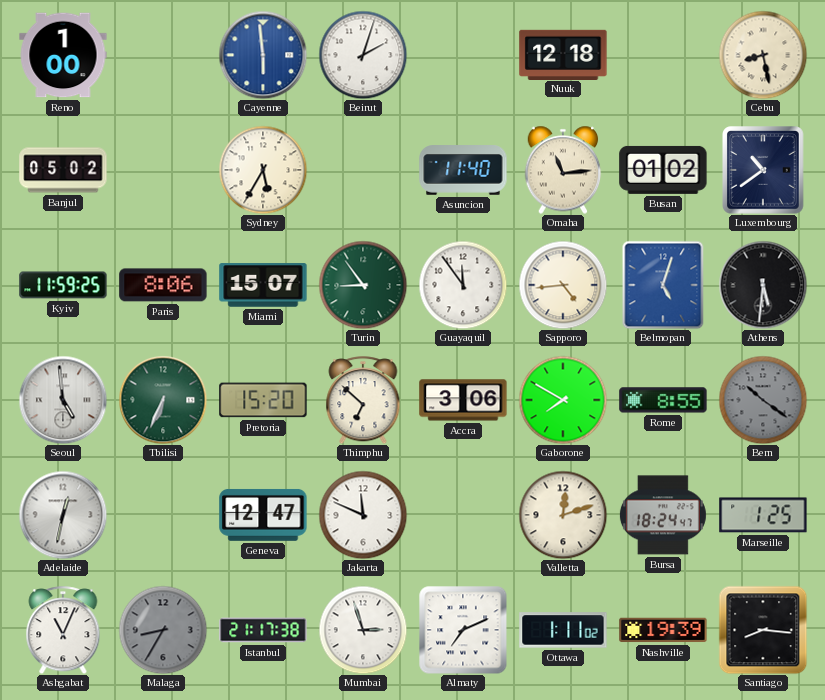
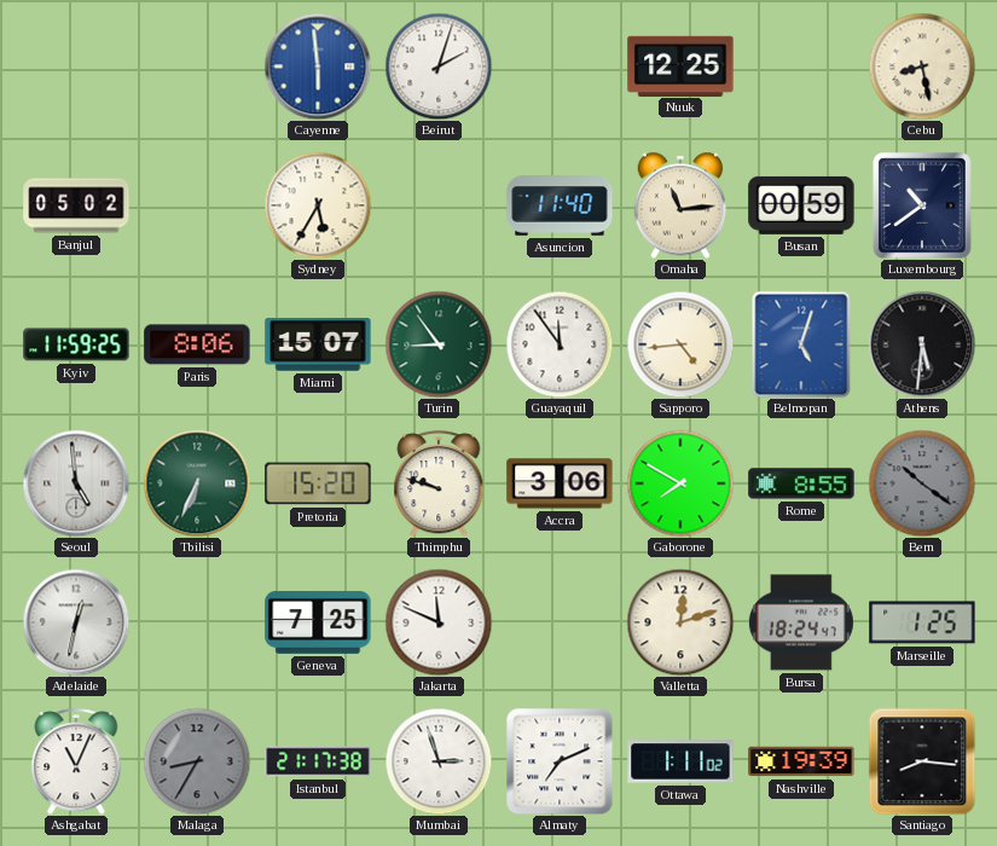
Reno: 1:00 -> none
Nuuk: 12:18 -> 12:25
Busan: 01:02 -> 00:59
Thimphu: 6:52 -> 9:48
Geneva: 12:47 -> 7:25
